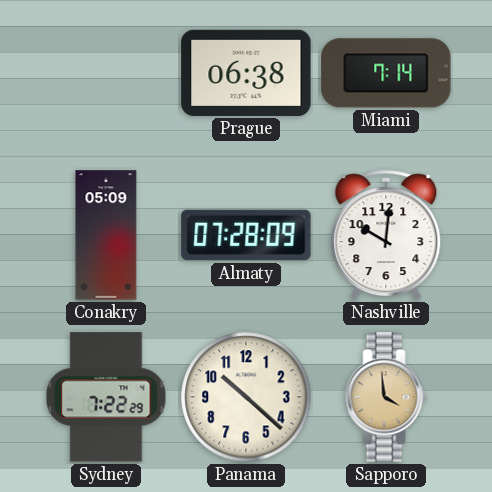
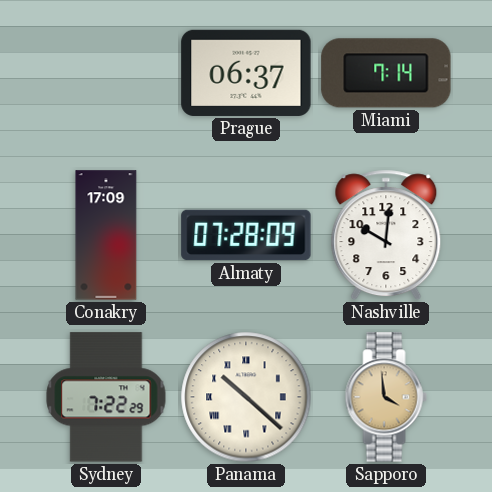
Prague: 06:38 -> 06:37
Conakry: 05:09 -> 17:09
Panama numerals: Arabic -> Roman
